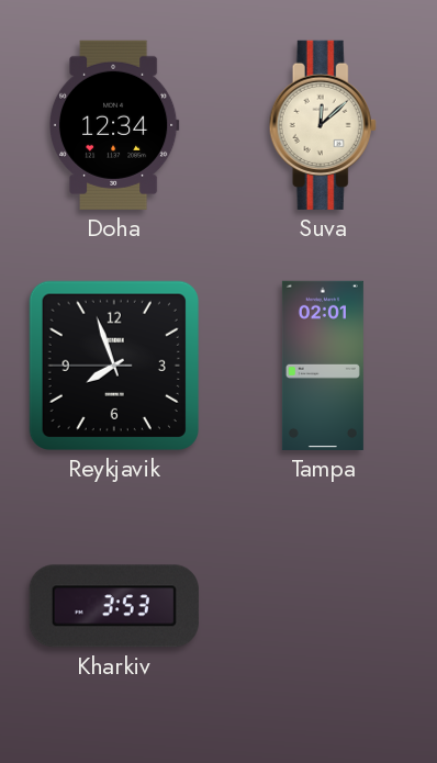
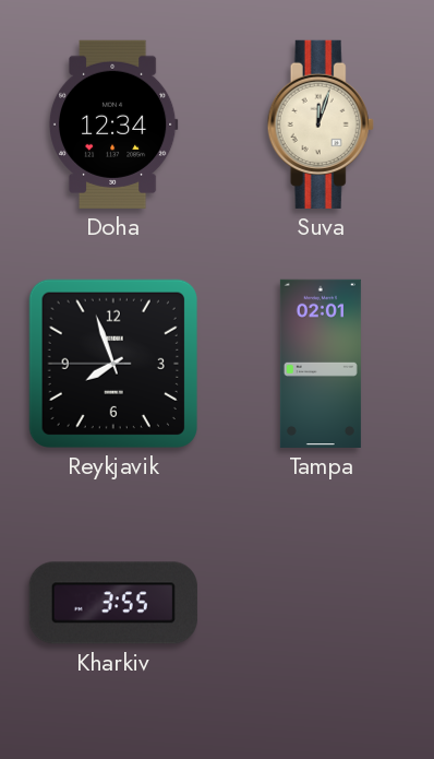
Suva: 12:08 -> 12:03
Kharkiv: 3:53 -> 3:55
